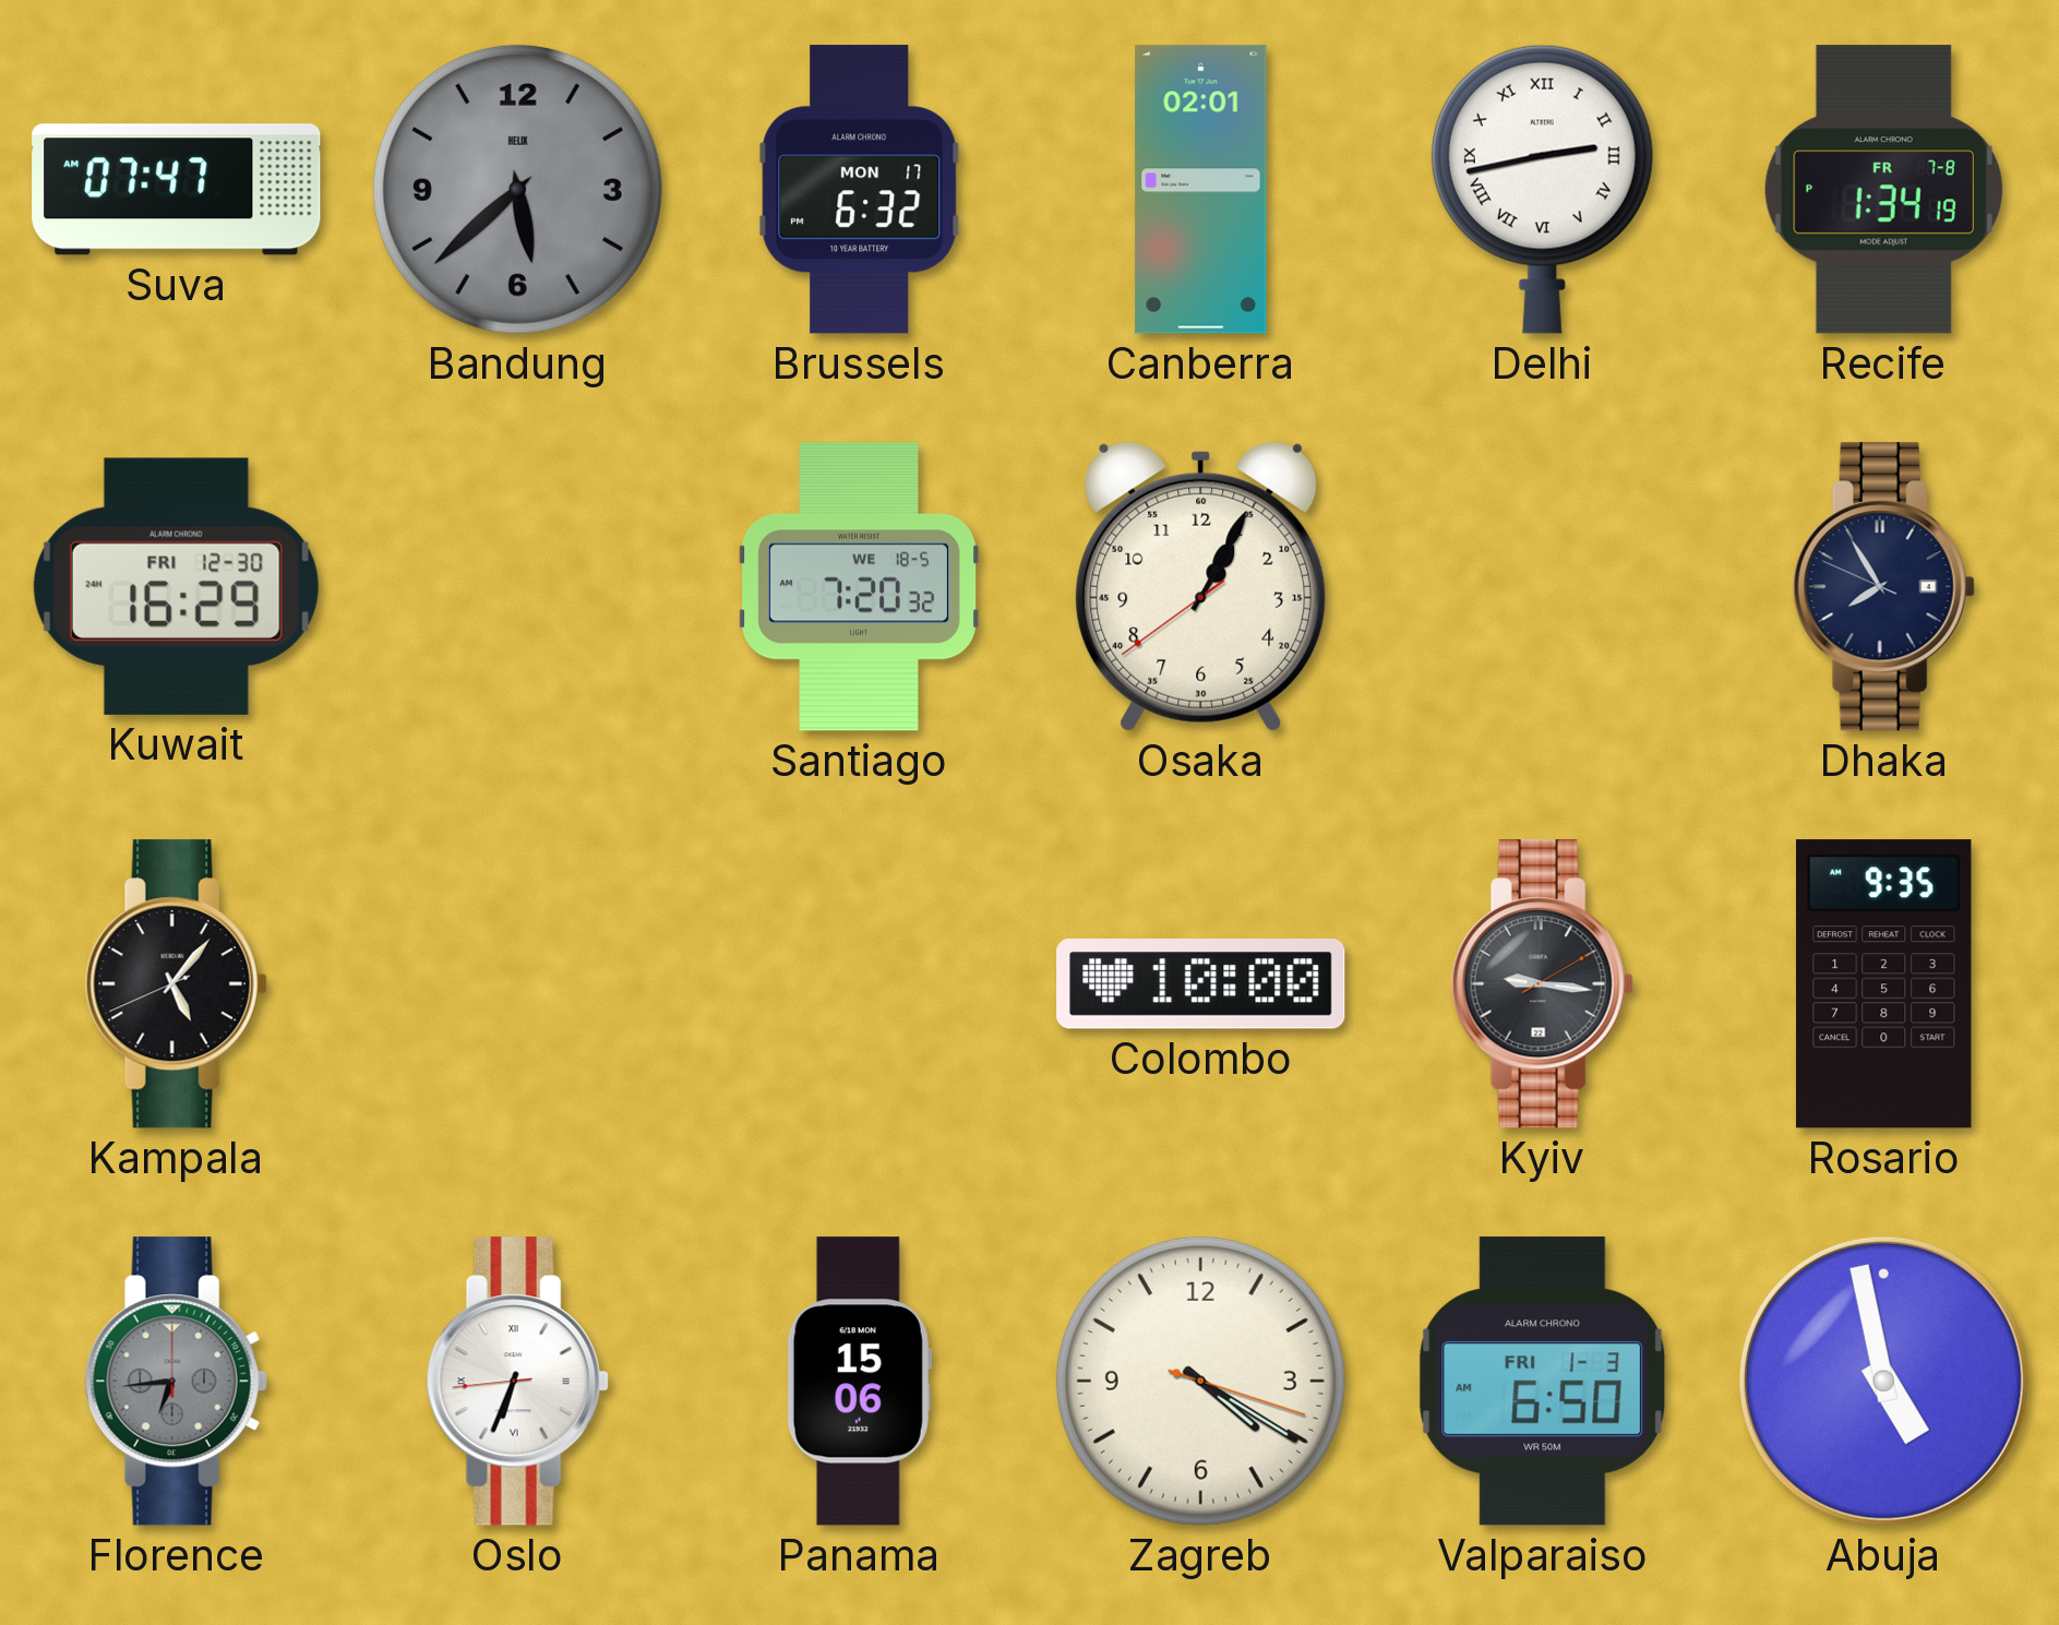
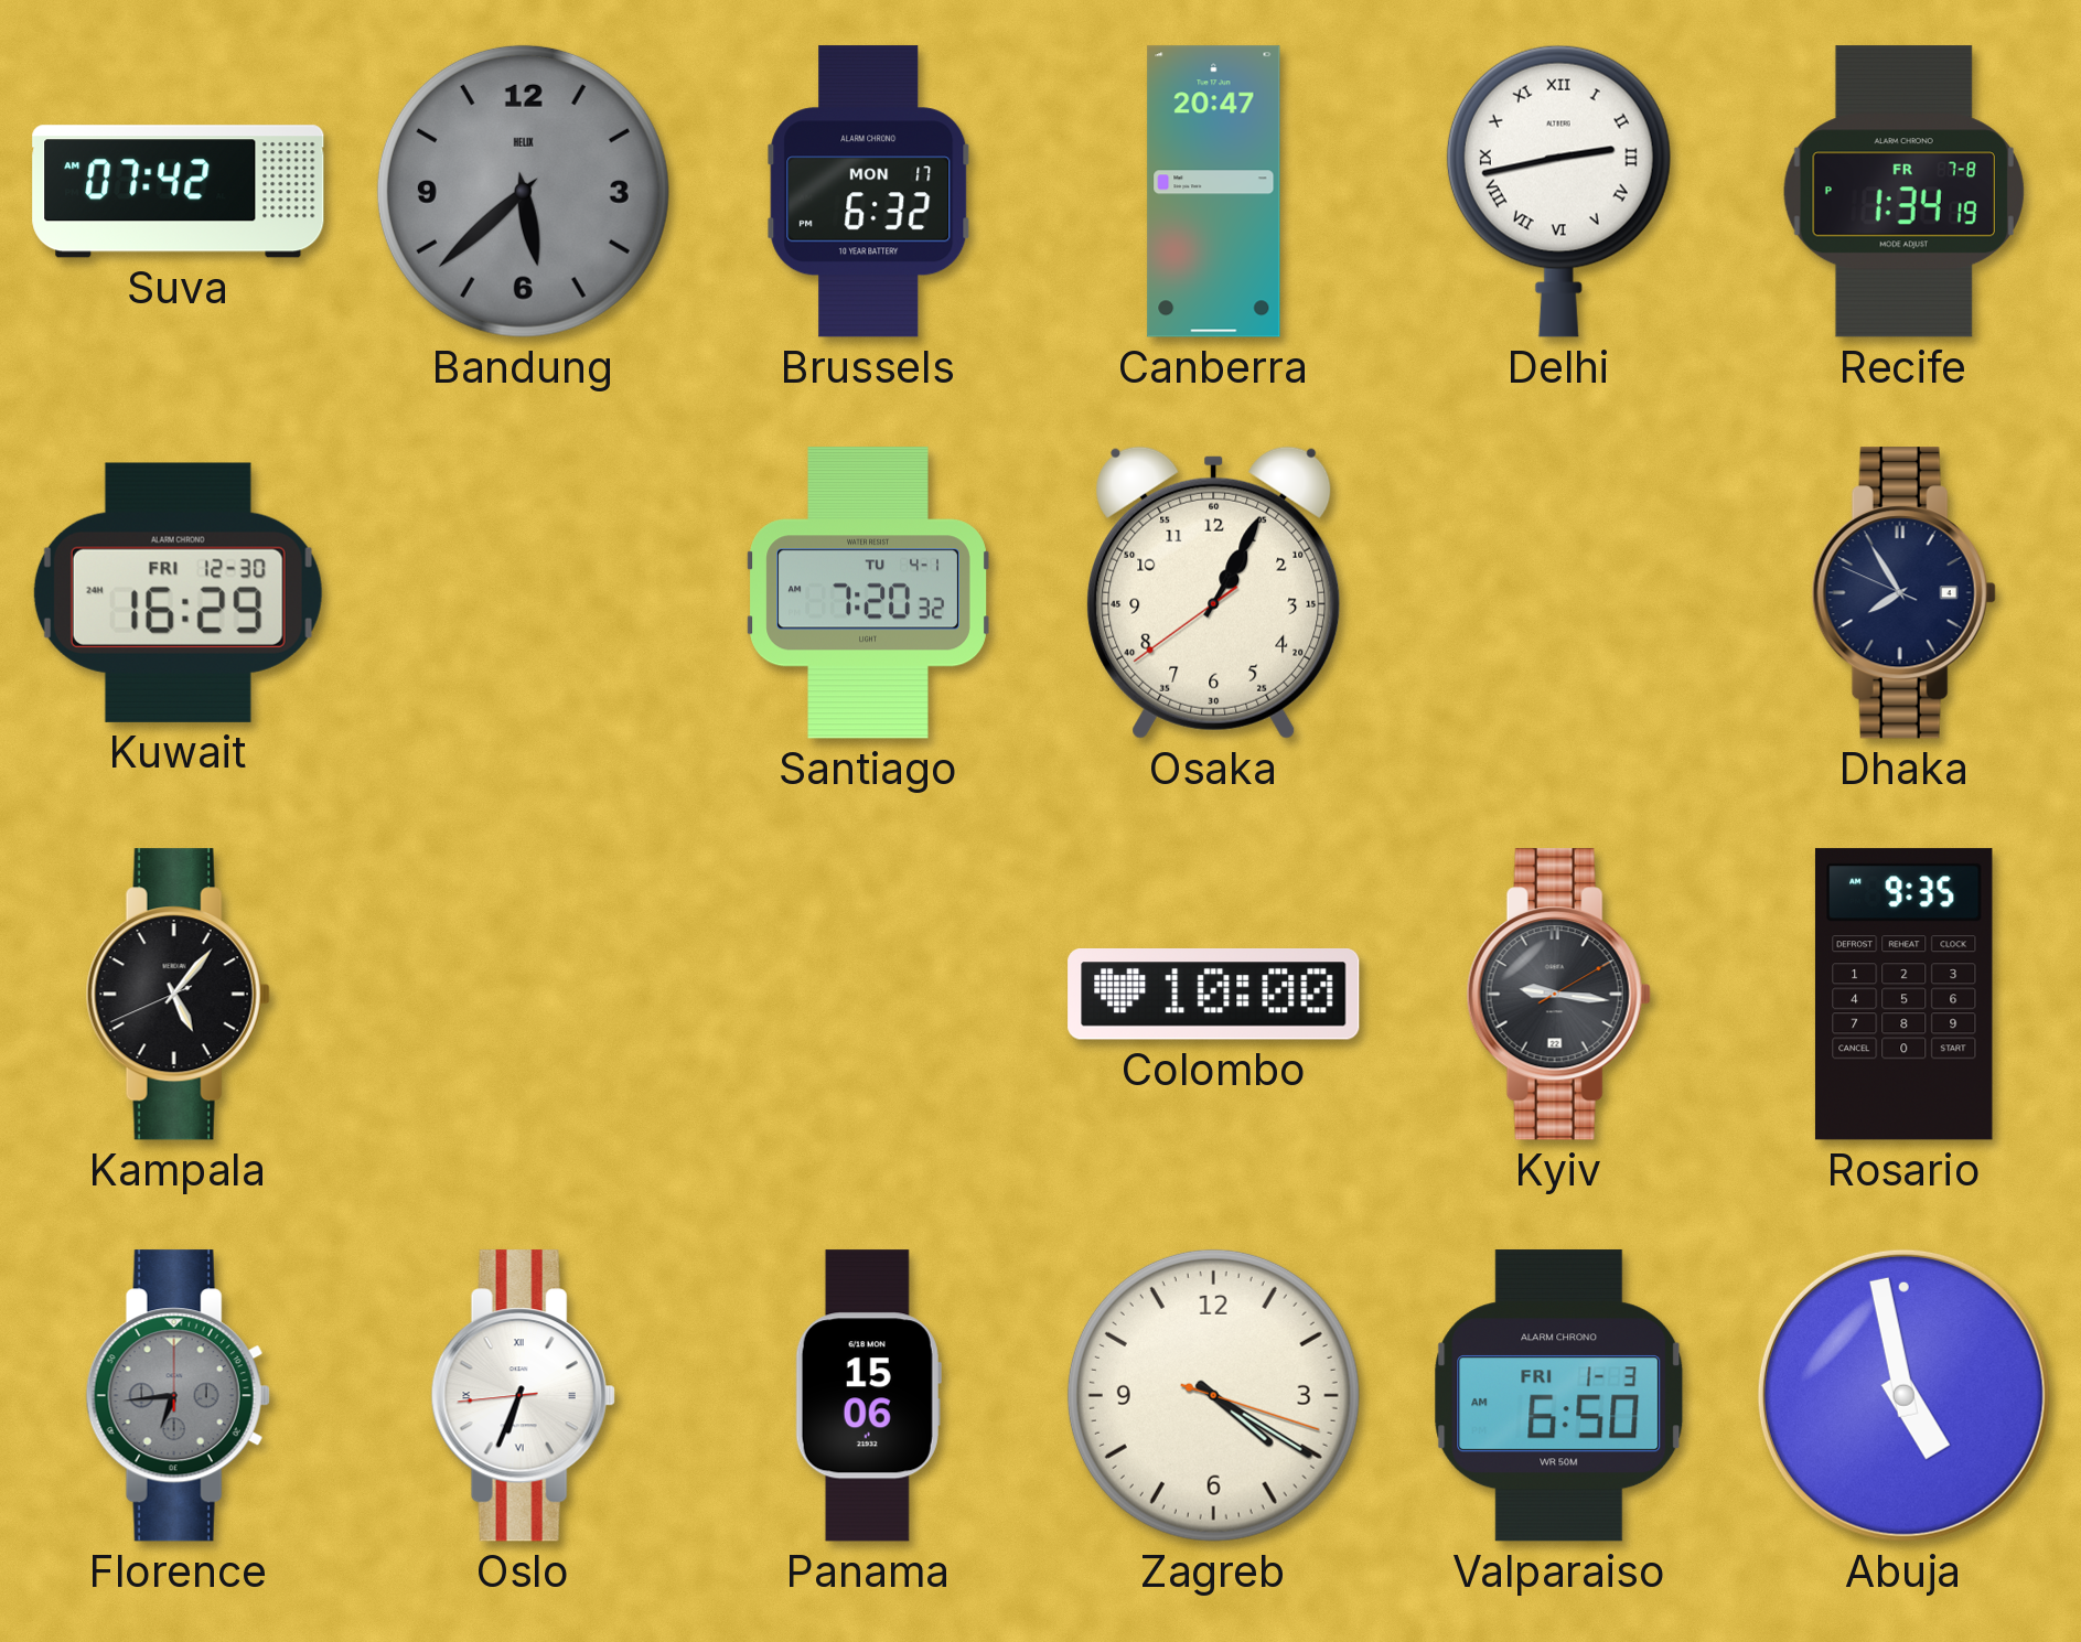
Suva: 07:47 -> 07:42
Canberra: 02:01 -> 20:47
Santiago date: WE 18-5 -> TU 4-1
